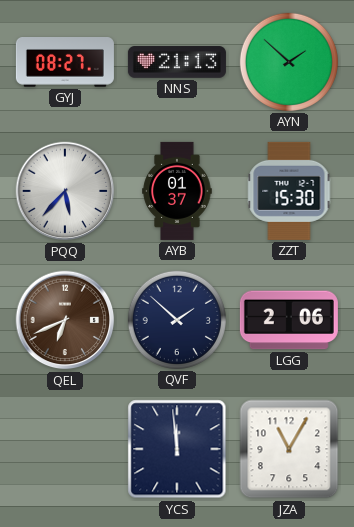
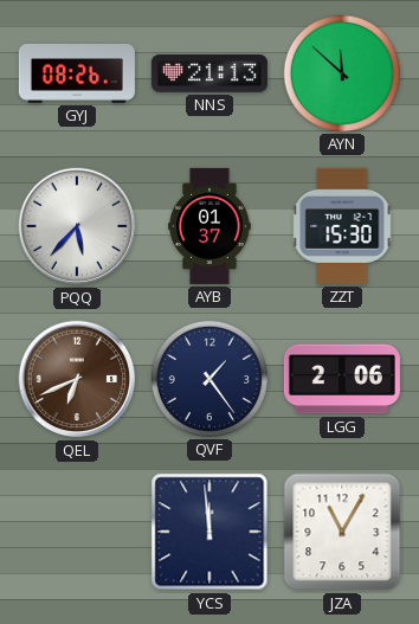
GYJ: 08:27 -> 08:26
AYN: 1:52 -> 11:52
QVF: 1:52 -> 1:24
